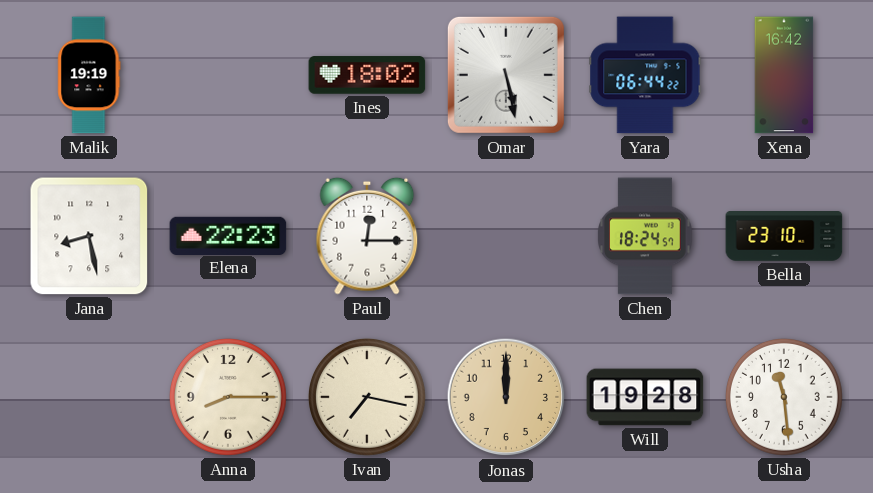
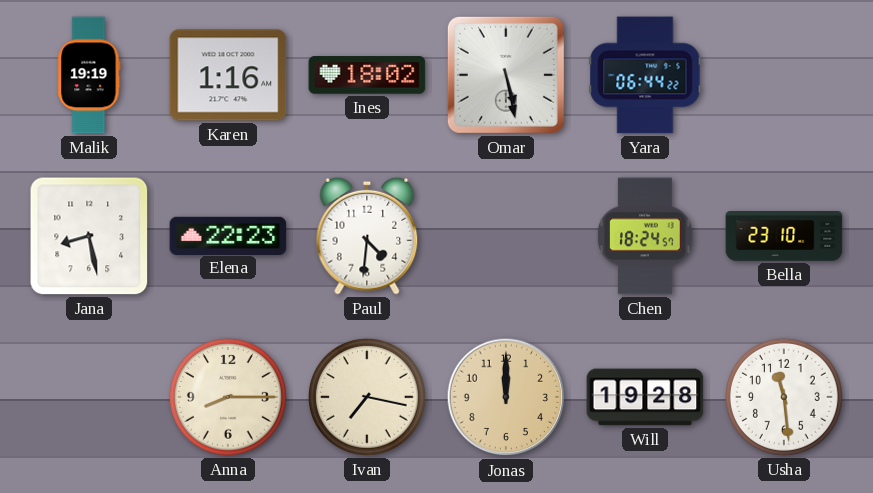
Karen: none -> 1:16
Xena: 16:42 -> none
Paul: 12:15 -> 4:31
